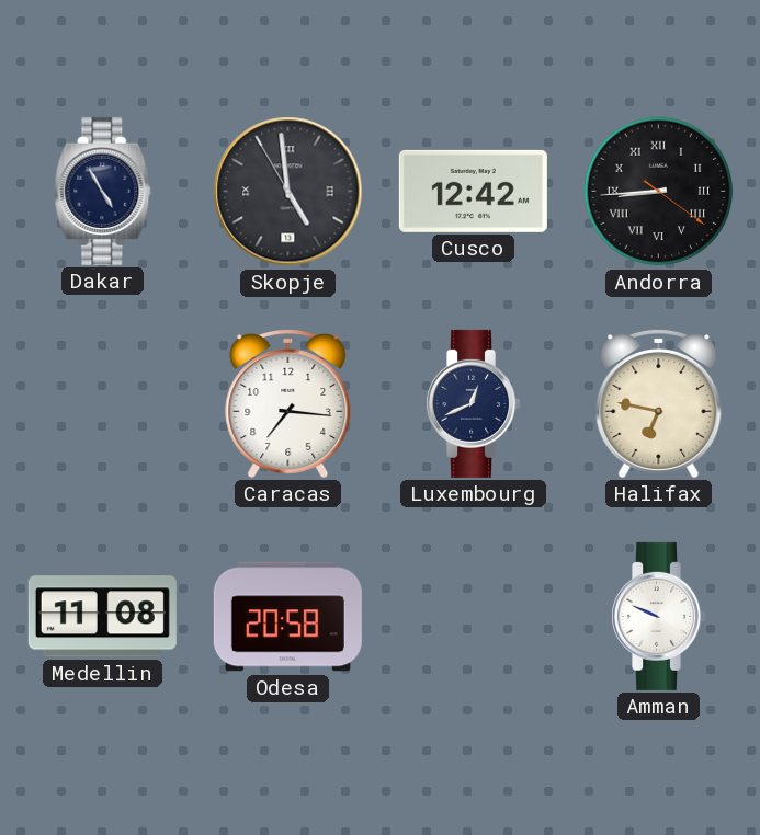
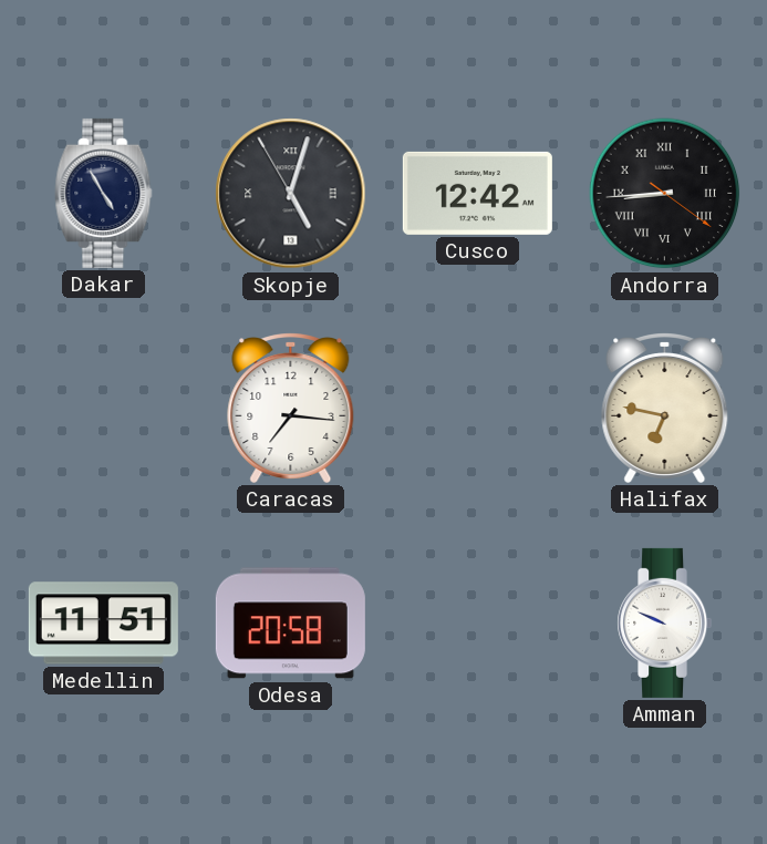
Skopje: 4:58 -> 5:02
Luxembourg: 12:41 -> none
Medellin: 11:08 -> 11:51
